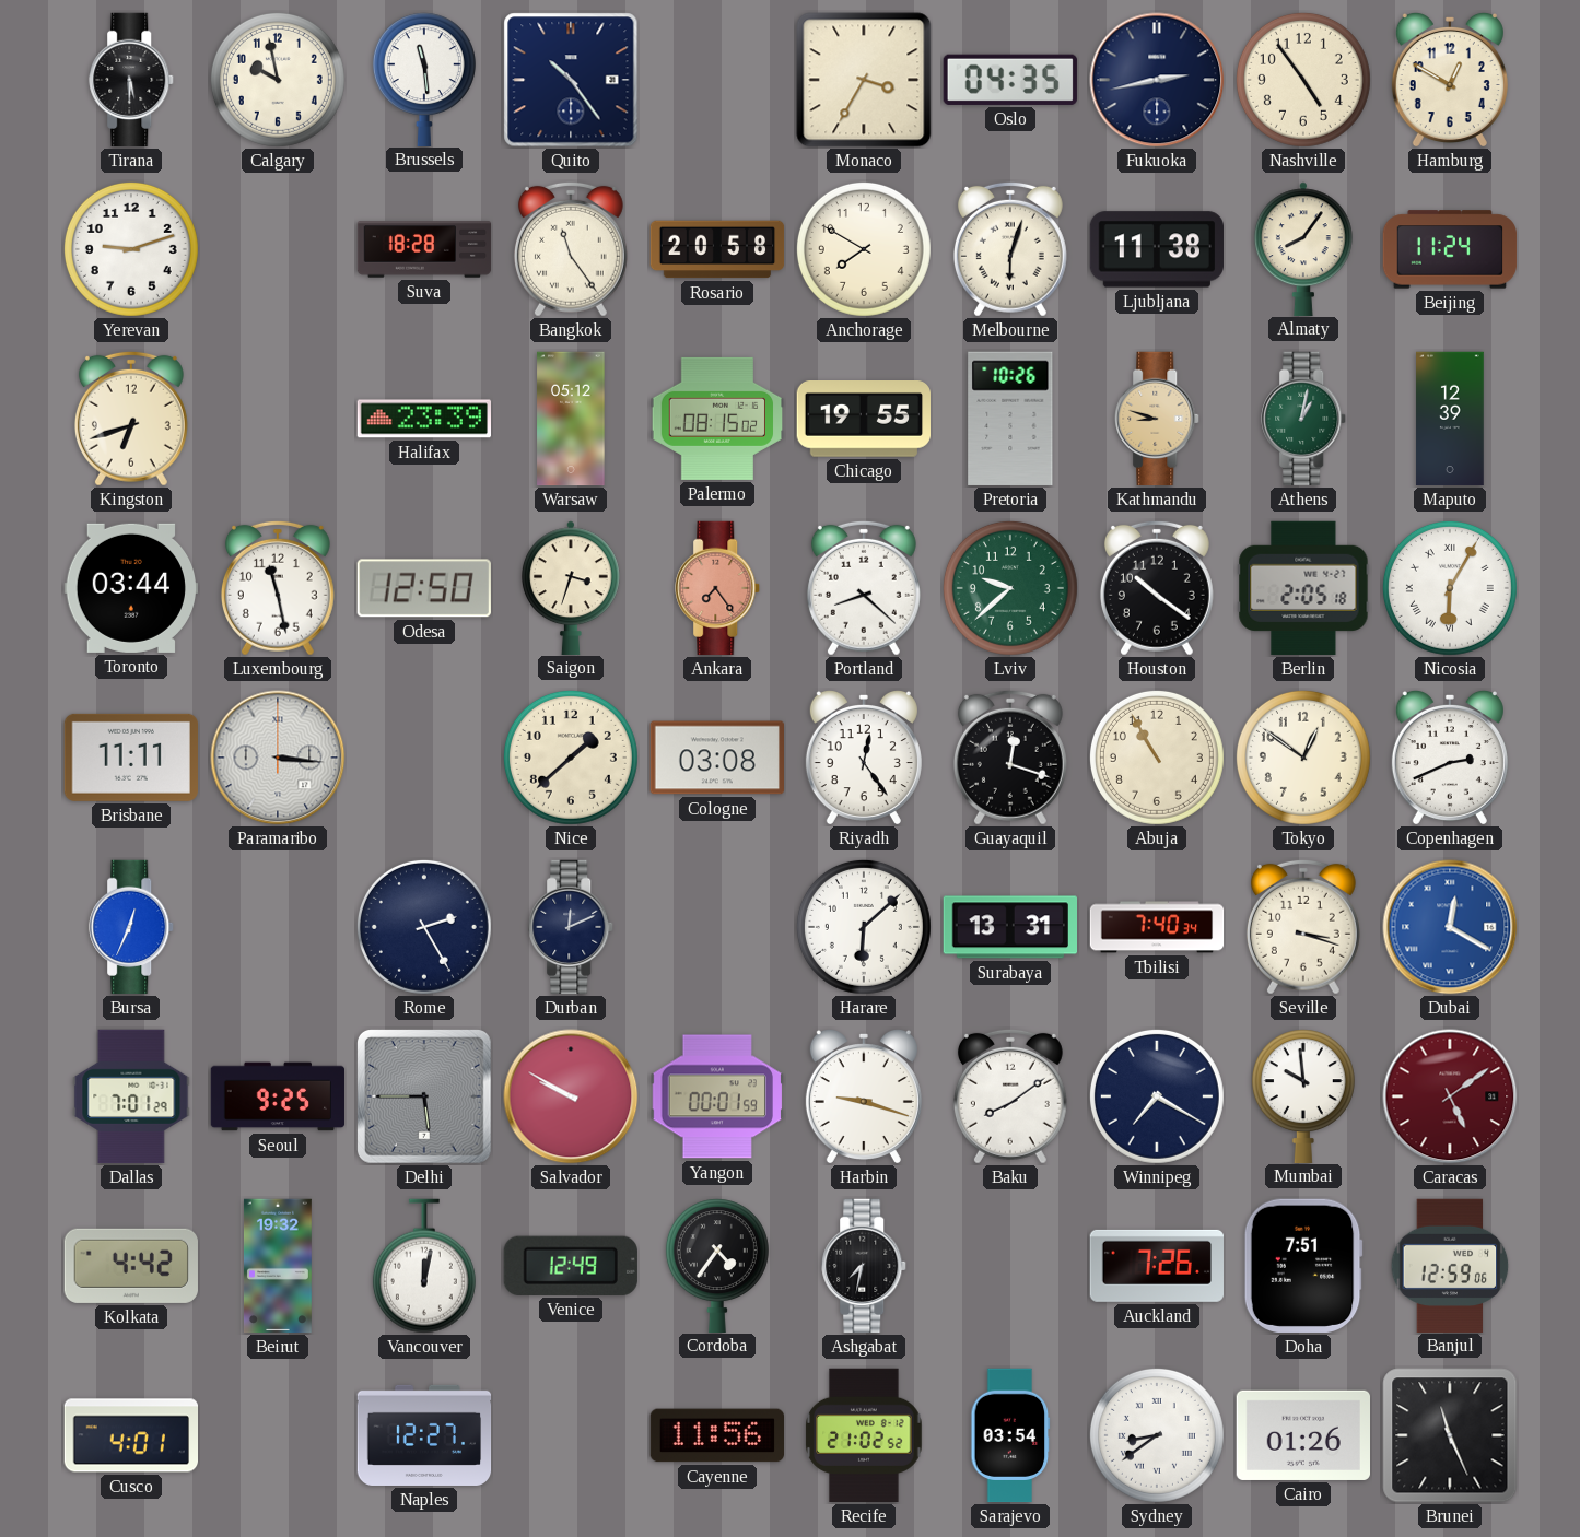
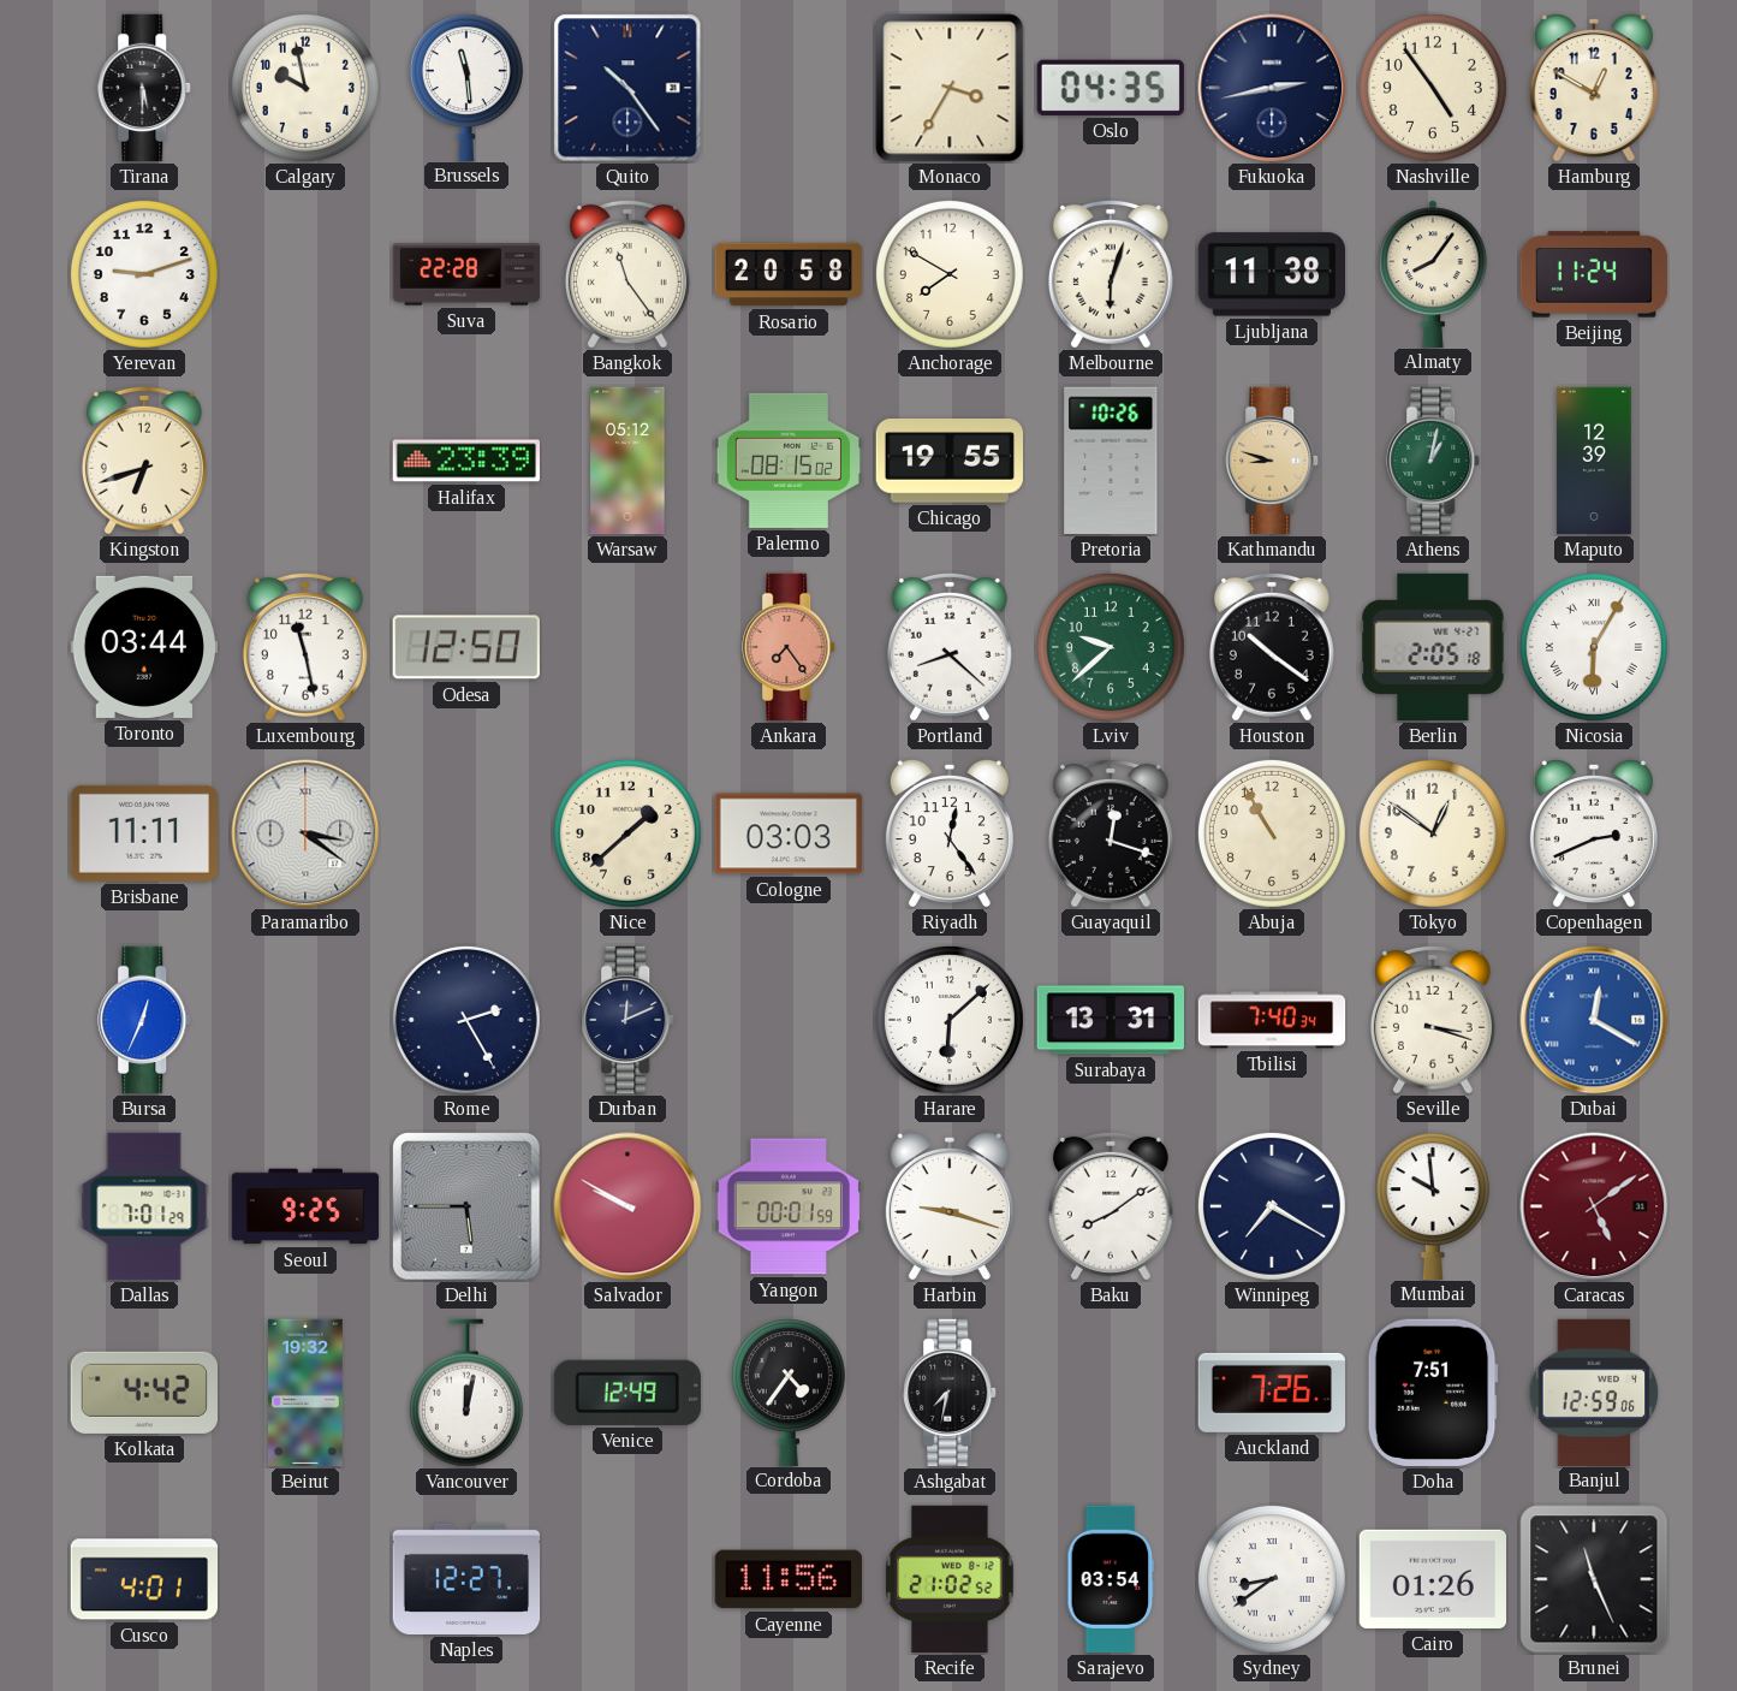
Suva: 18:28 -> 22:28
Saigon: 3:33 -> none
Paramaribo: 3:16 -> 3:21
Cologne: 03:08 -> 03:03
